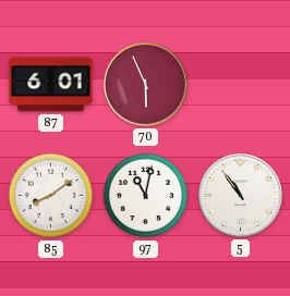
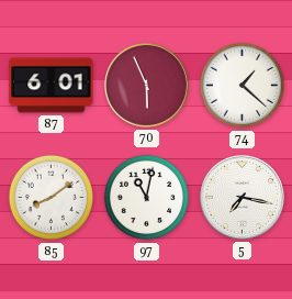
74: none -> 1:22
5: 10:54 -> 7:17
